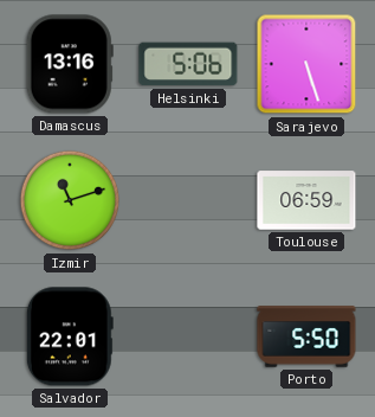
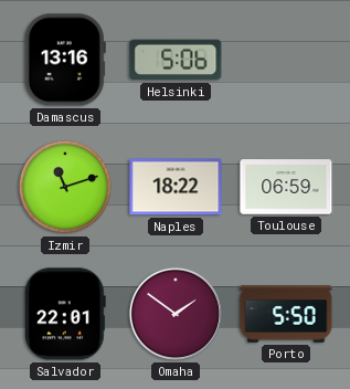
Sarajevo: 5:27 -> none
Naples: none -> 18:22
Omaha: none -> 1:51
